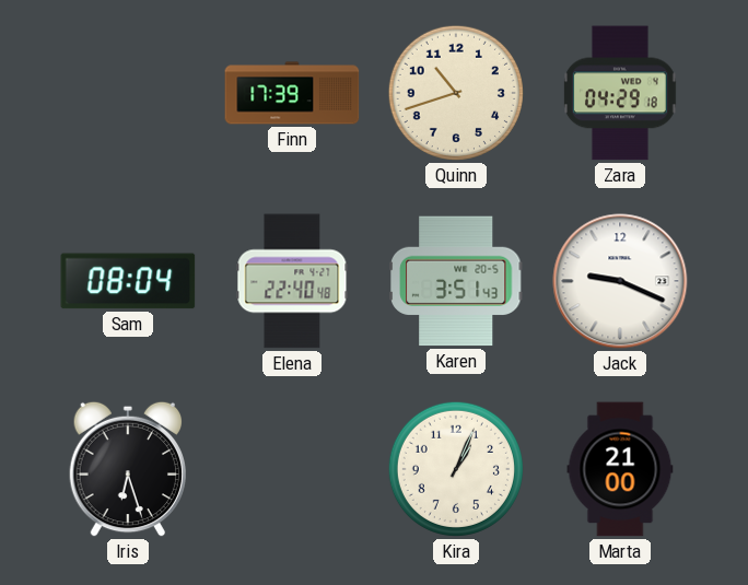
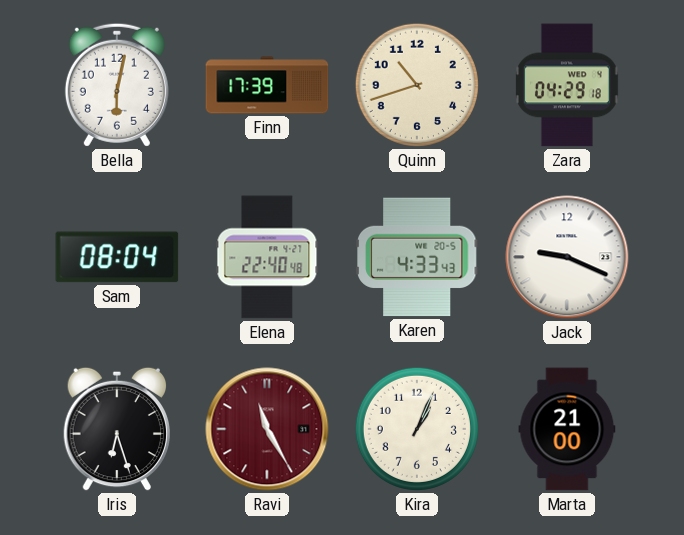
Bella: none -> 6:02
Karen: 3:51 -> 4:33
Ravi: none -> 11:25
